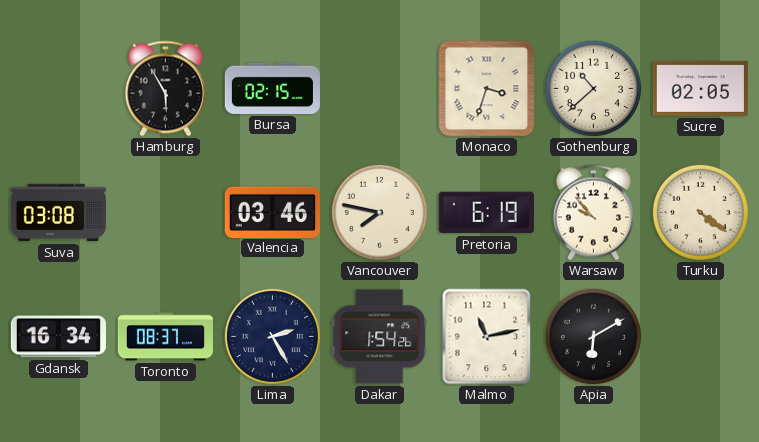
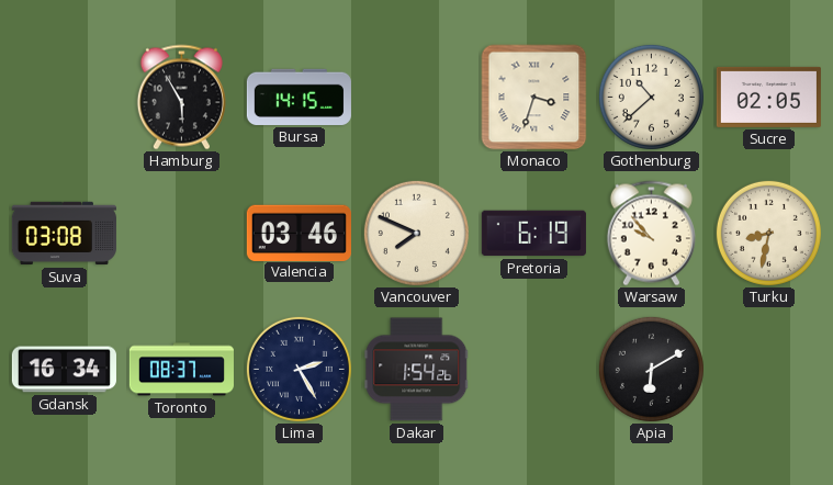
Bursa: 02:15 -> 14:15
Vancouver: 7:47 -> 7:49
Turku: 4:21 -> 8:32
Malmo: 11:13 -> none
